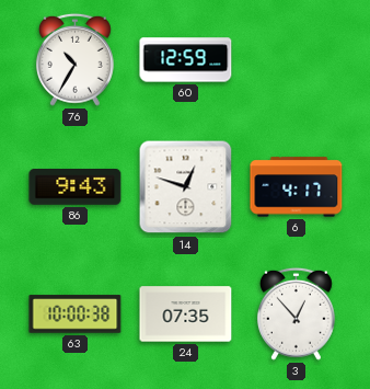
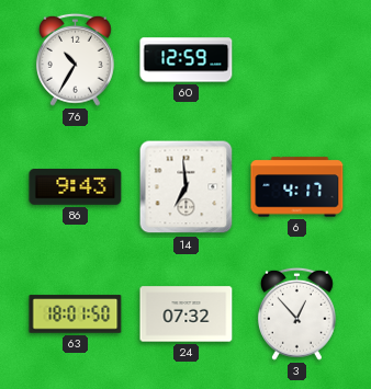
14: 12:48 -> 6:59
63: 10:00 -> 18:01
24: 07:35 -> 07:32
